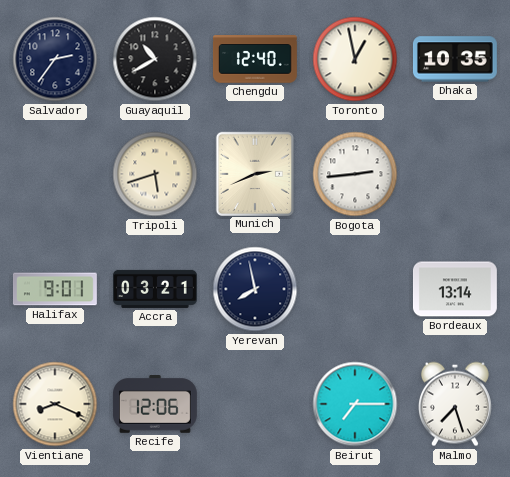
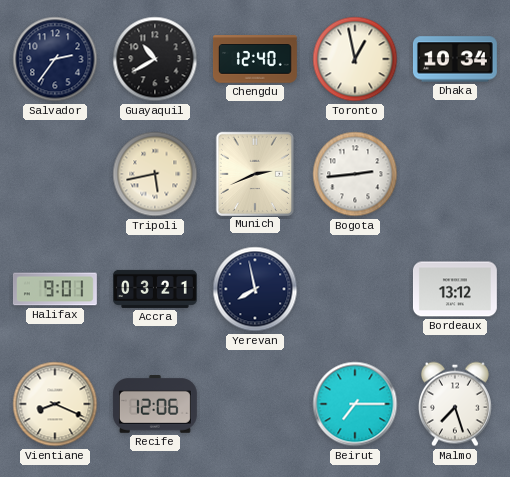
Dhaka: 10:35 -> 10:34
Tripoli: 5:42 -> 5:43
Bordeaux: 13:14 -> 13:12
